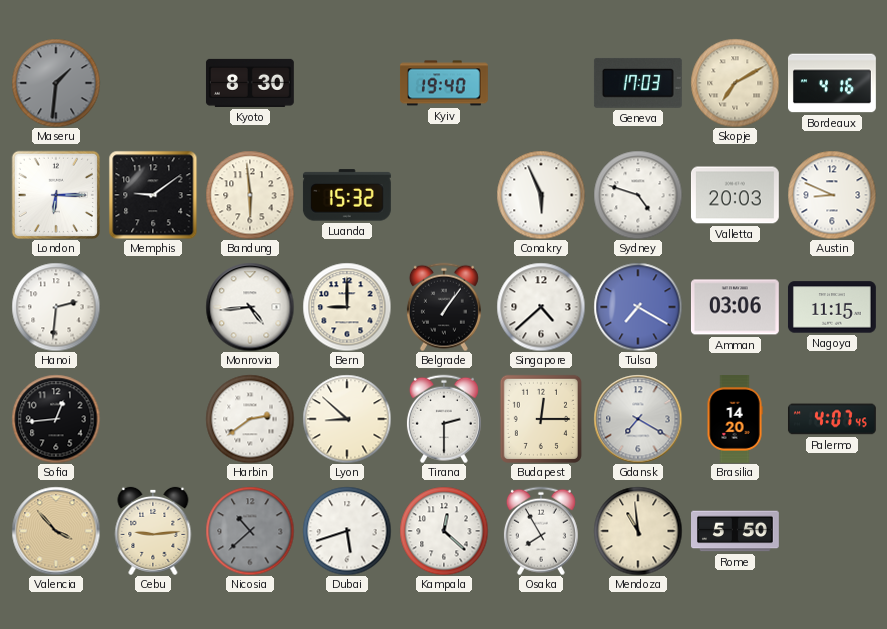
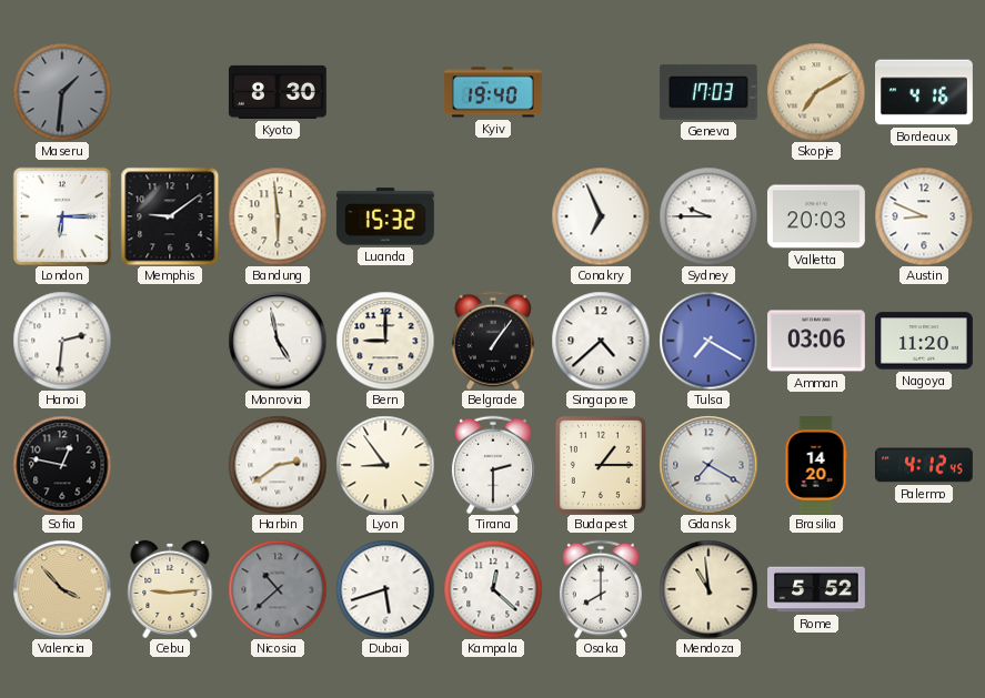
Conakry: 5:56 -> 6:56
Sydney: 4:48 -> 9:45
Monrovia: 4:44 -> 4:58
Nagoya: 11:15 -> 11:20
Sofia: 12:44 -> 12:47
Lyon: 8:52 -> 8:54
Budapest: 12:15 -> 1:15
Palermo: 4:07 -> 4:12
Osaka: 7:55 -> 8:00
Rome: 5:50 -> 5:52
